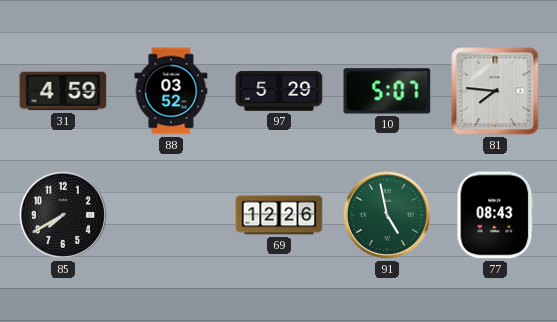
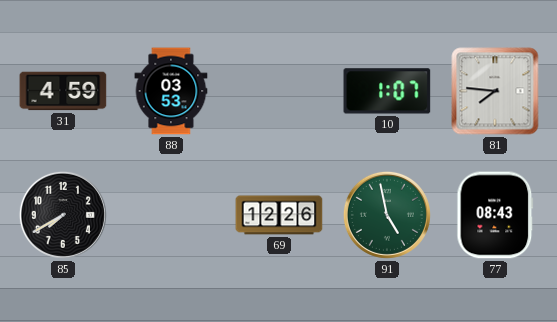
88: 03:52 -> 03:53
97: 5:29 -> none
10: 5:07 -> 1:07
